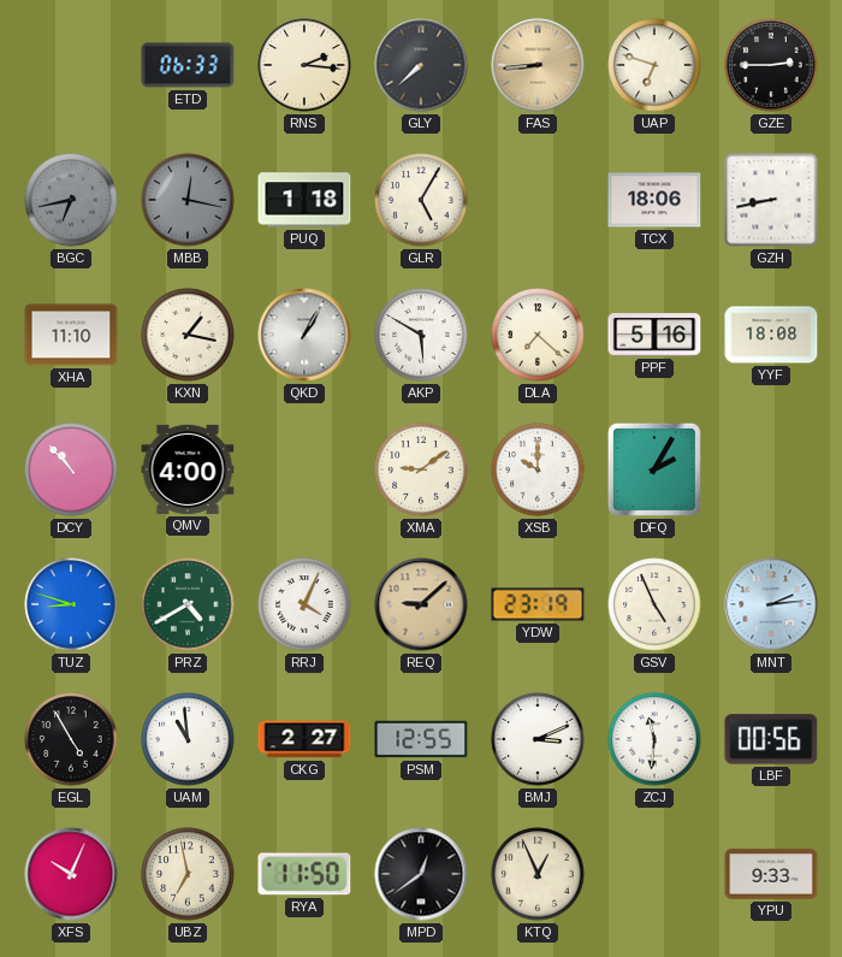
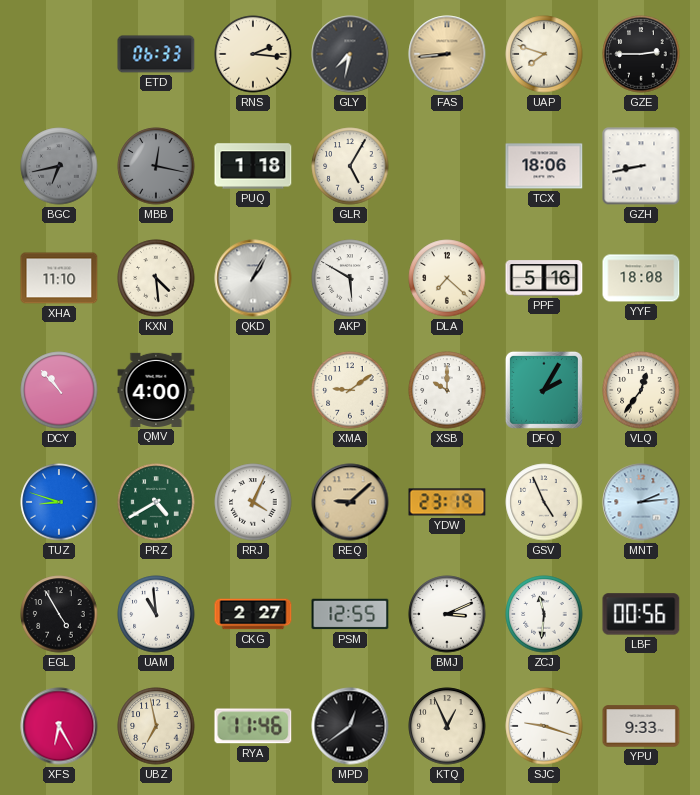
GLY: 7:38 -> 7:32
UAP: 6:48 -> 7:48
KXN: 1:17 -> 4:29
VLQ: none -> 12:36
XFS: 10:04 -> 6:25
RYA: 11:50 -> 11:46
SJC: none -> 9:18
